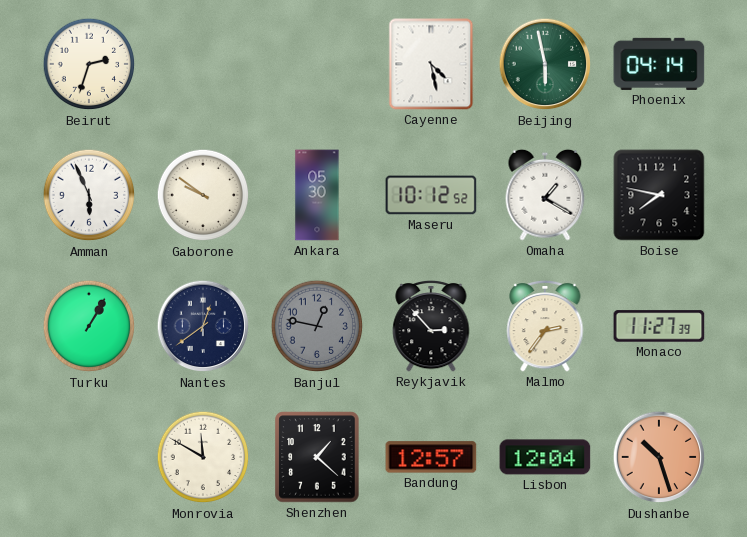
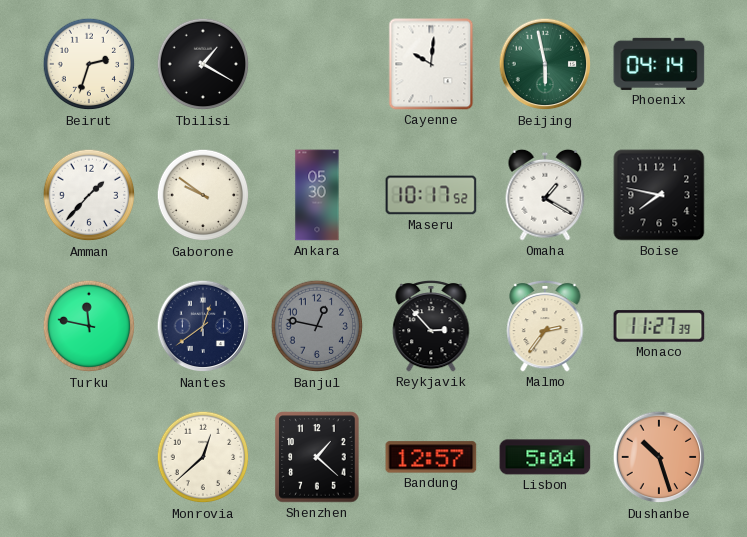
Tbilisi: none -> 1:20
Cayenne: 4:28 -> 10:01
Amman: 5:56 -> 1:37
Maseru: 10:12 -> 10:17
Turku: 1:05 -> 11:47
Monrovia: 11:50 -> 12:38
Lisbon: 12:04 -> 5:04
